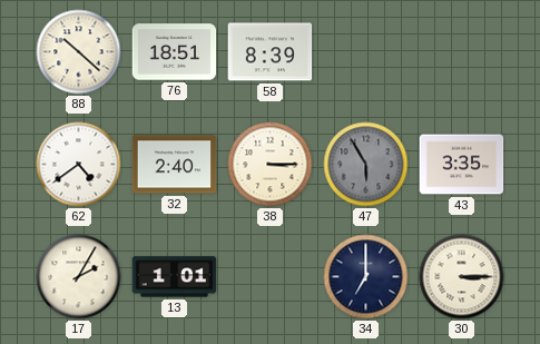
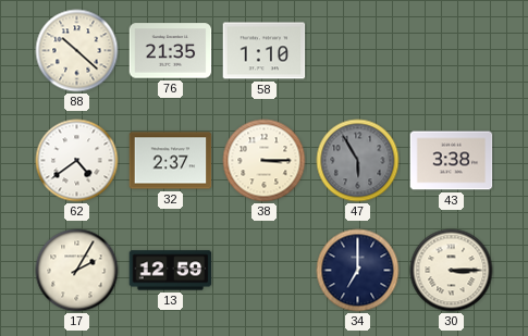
76: 18:51 -> 21:35
58: 8:39 -> 1:10
32: 2:40 -> 2:37
43: 3:35 -> 3:38
13: 1:01 -> 12:59
